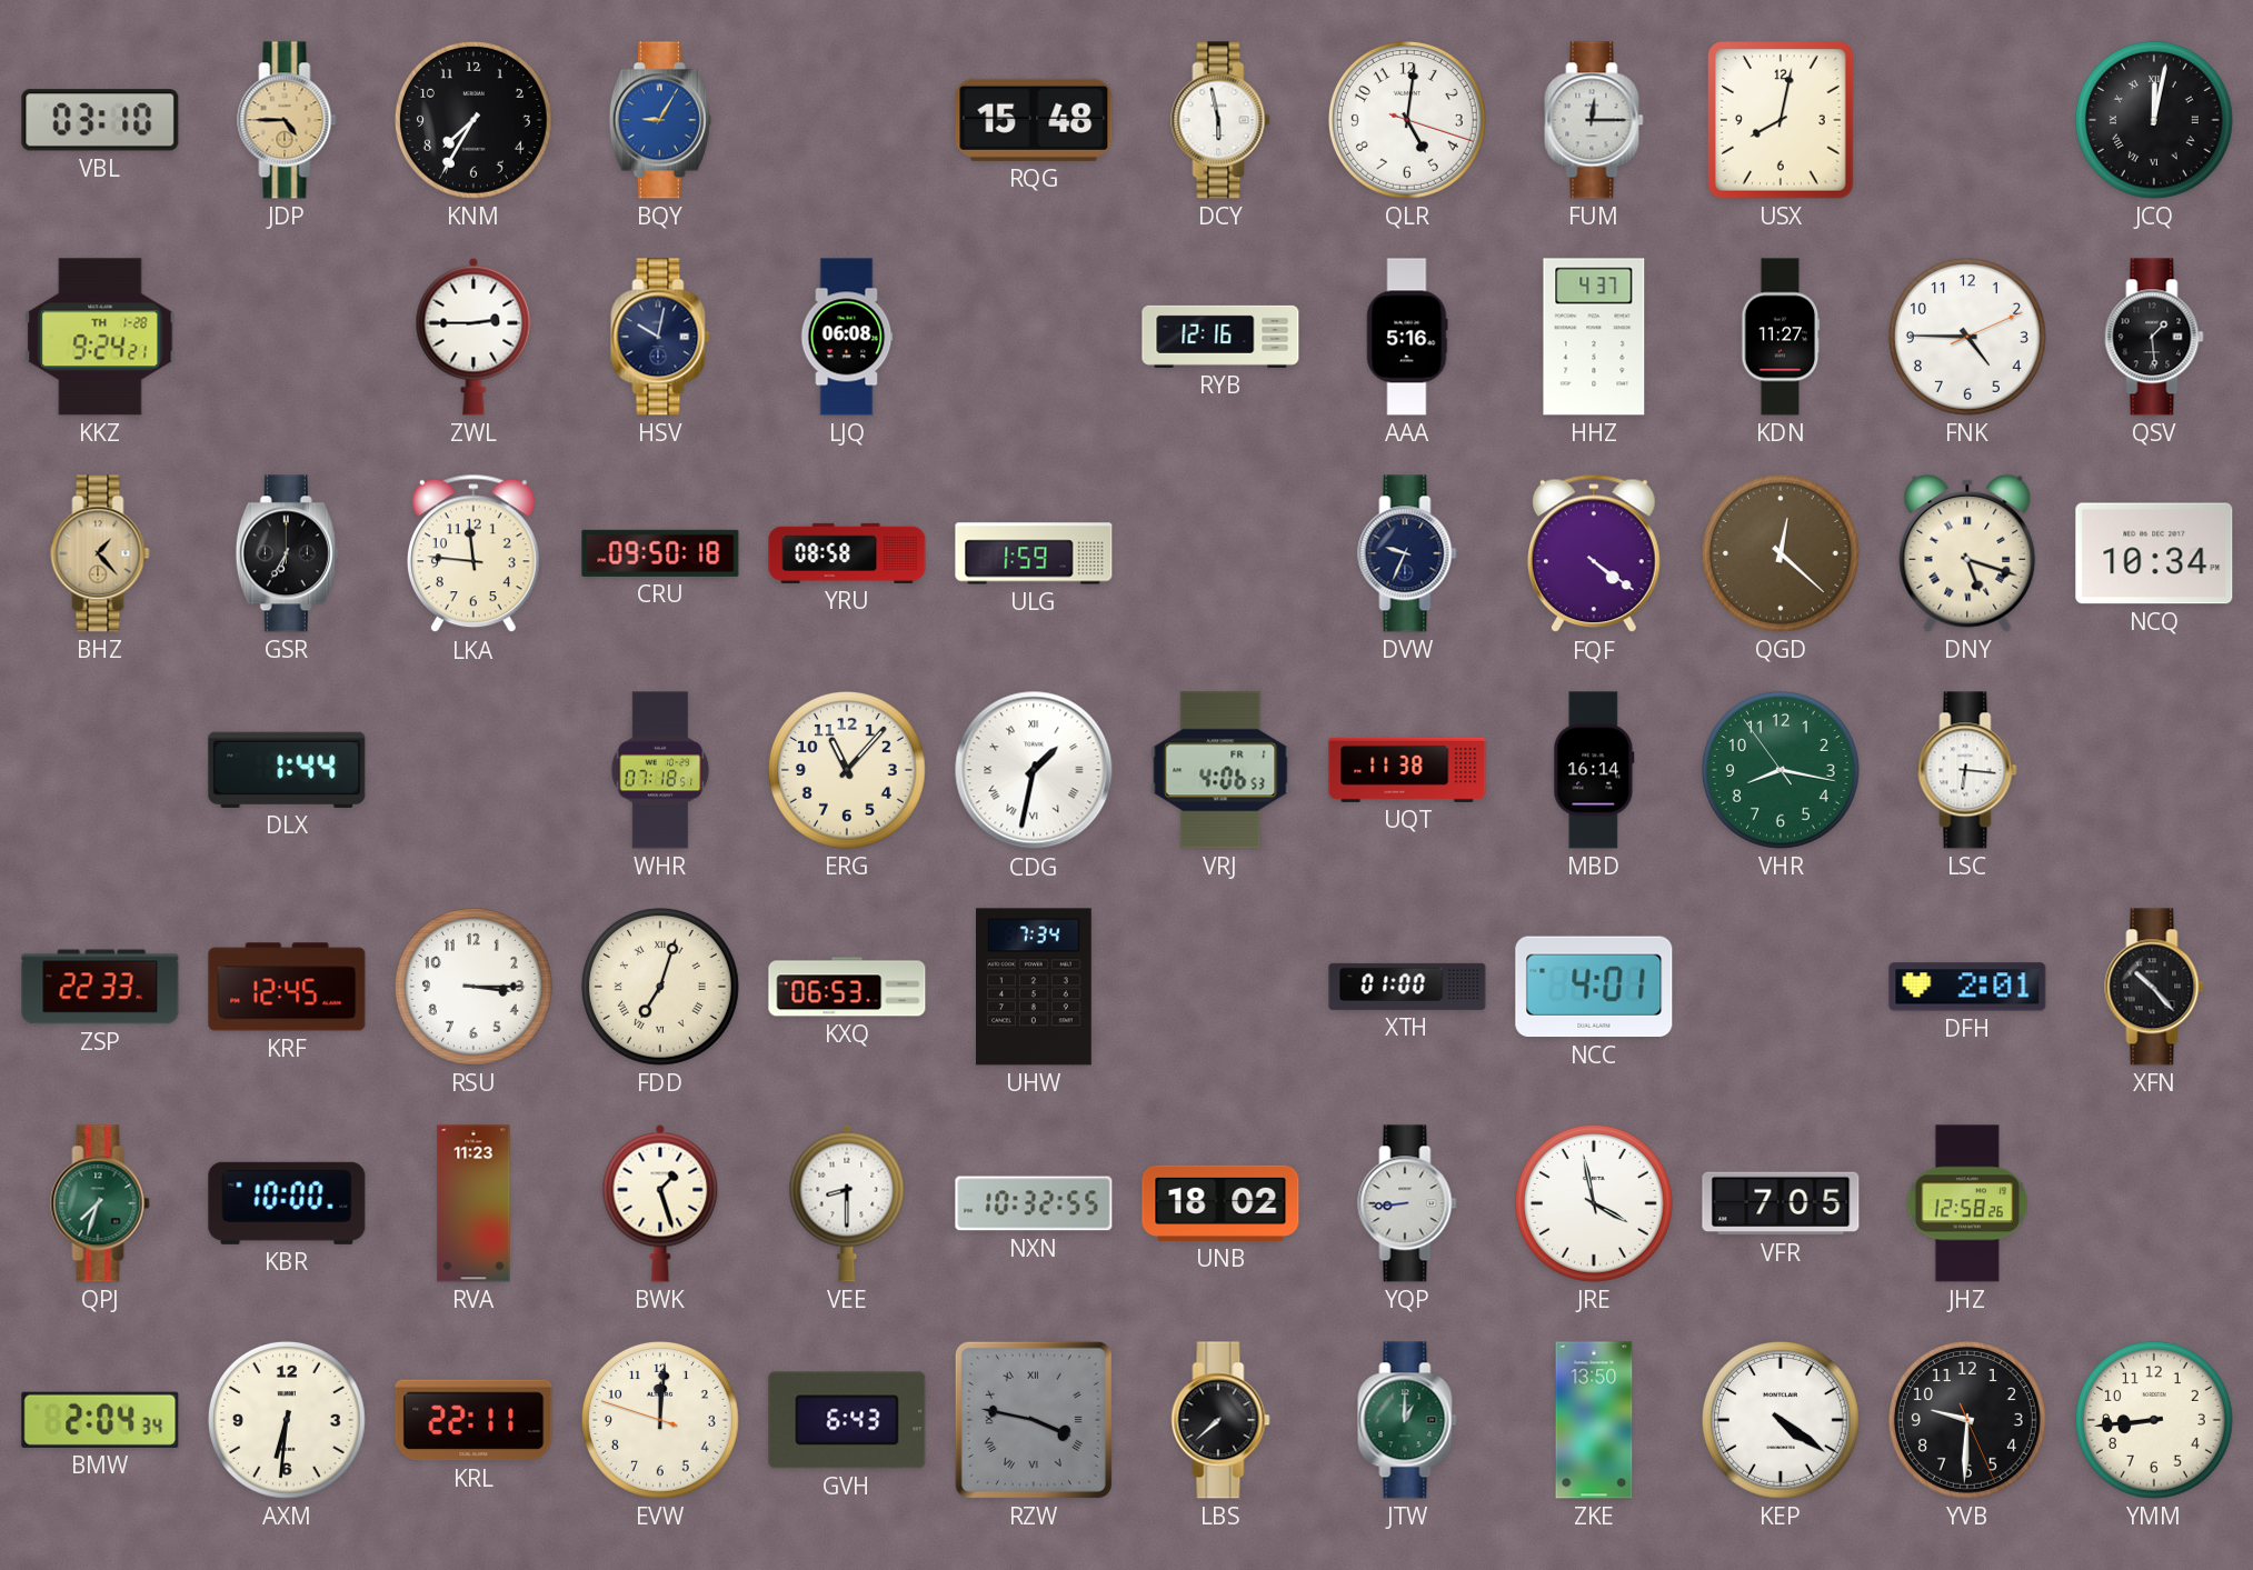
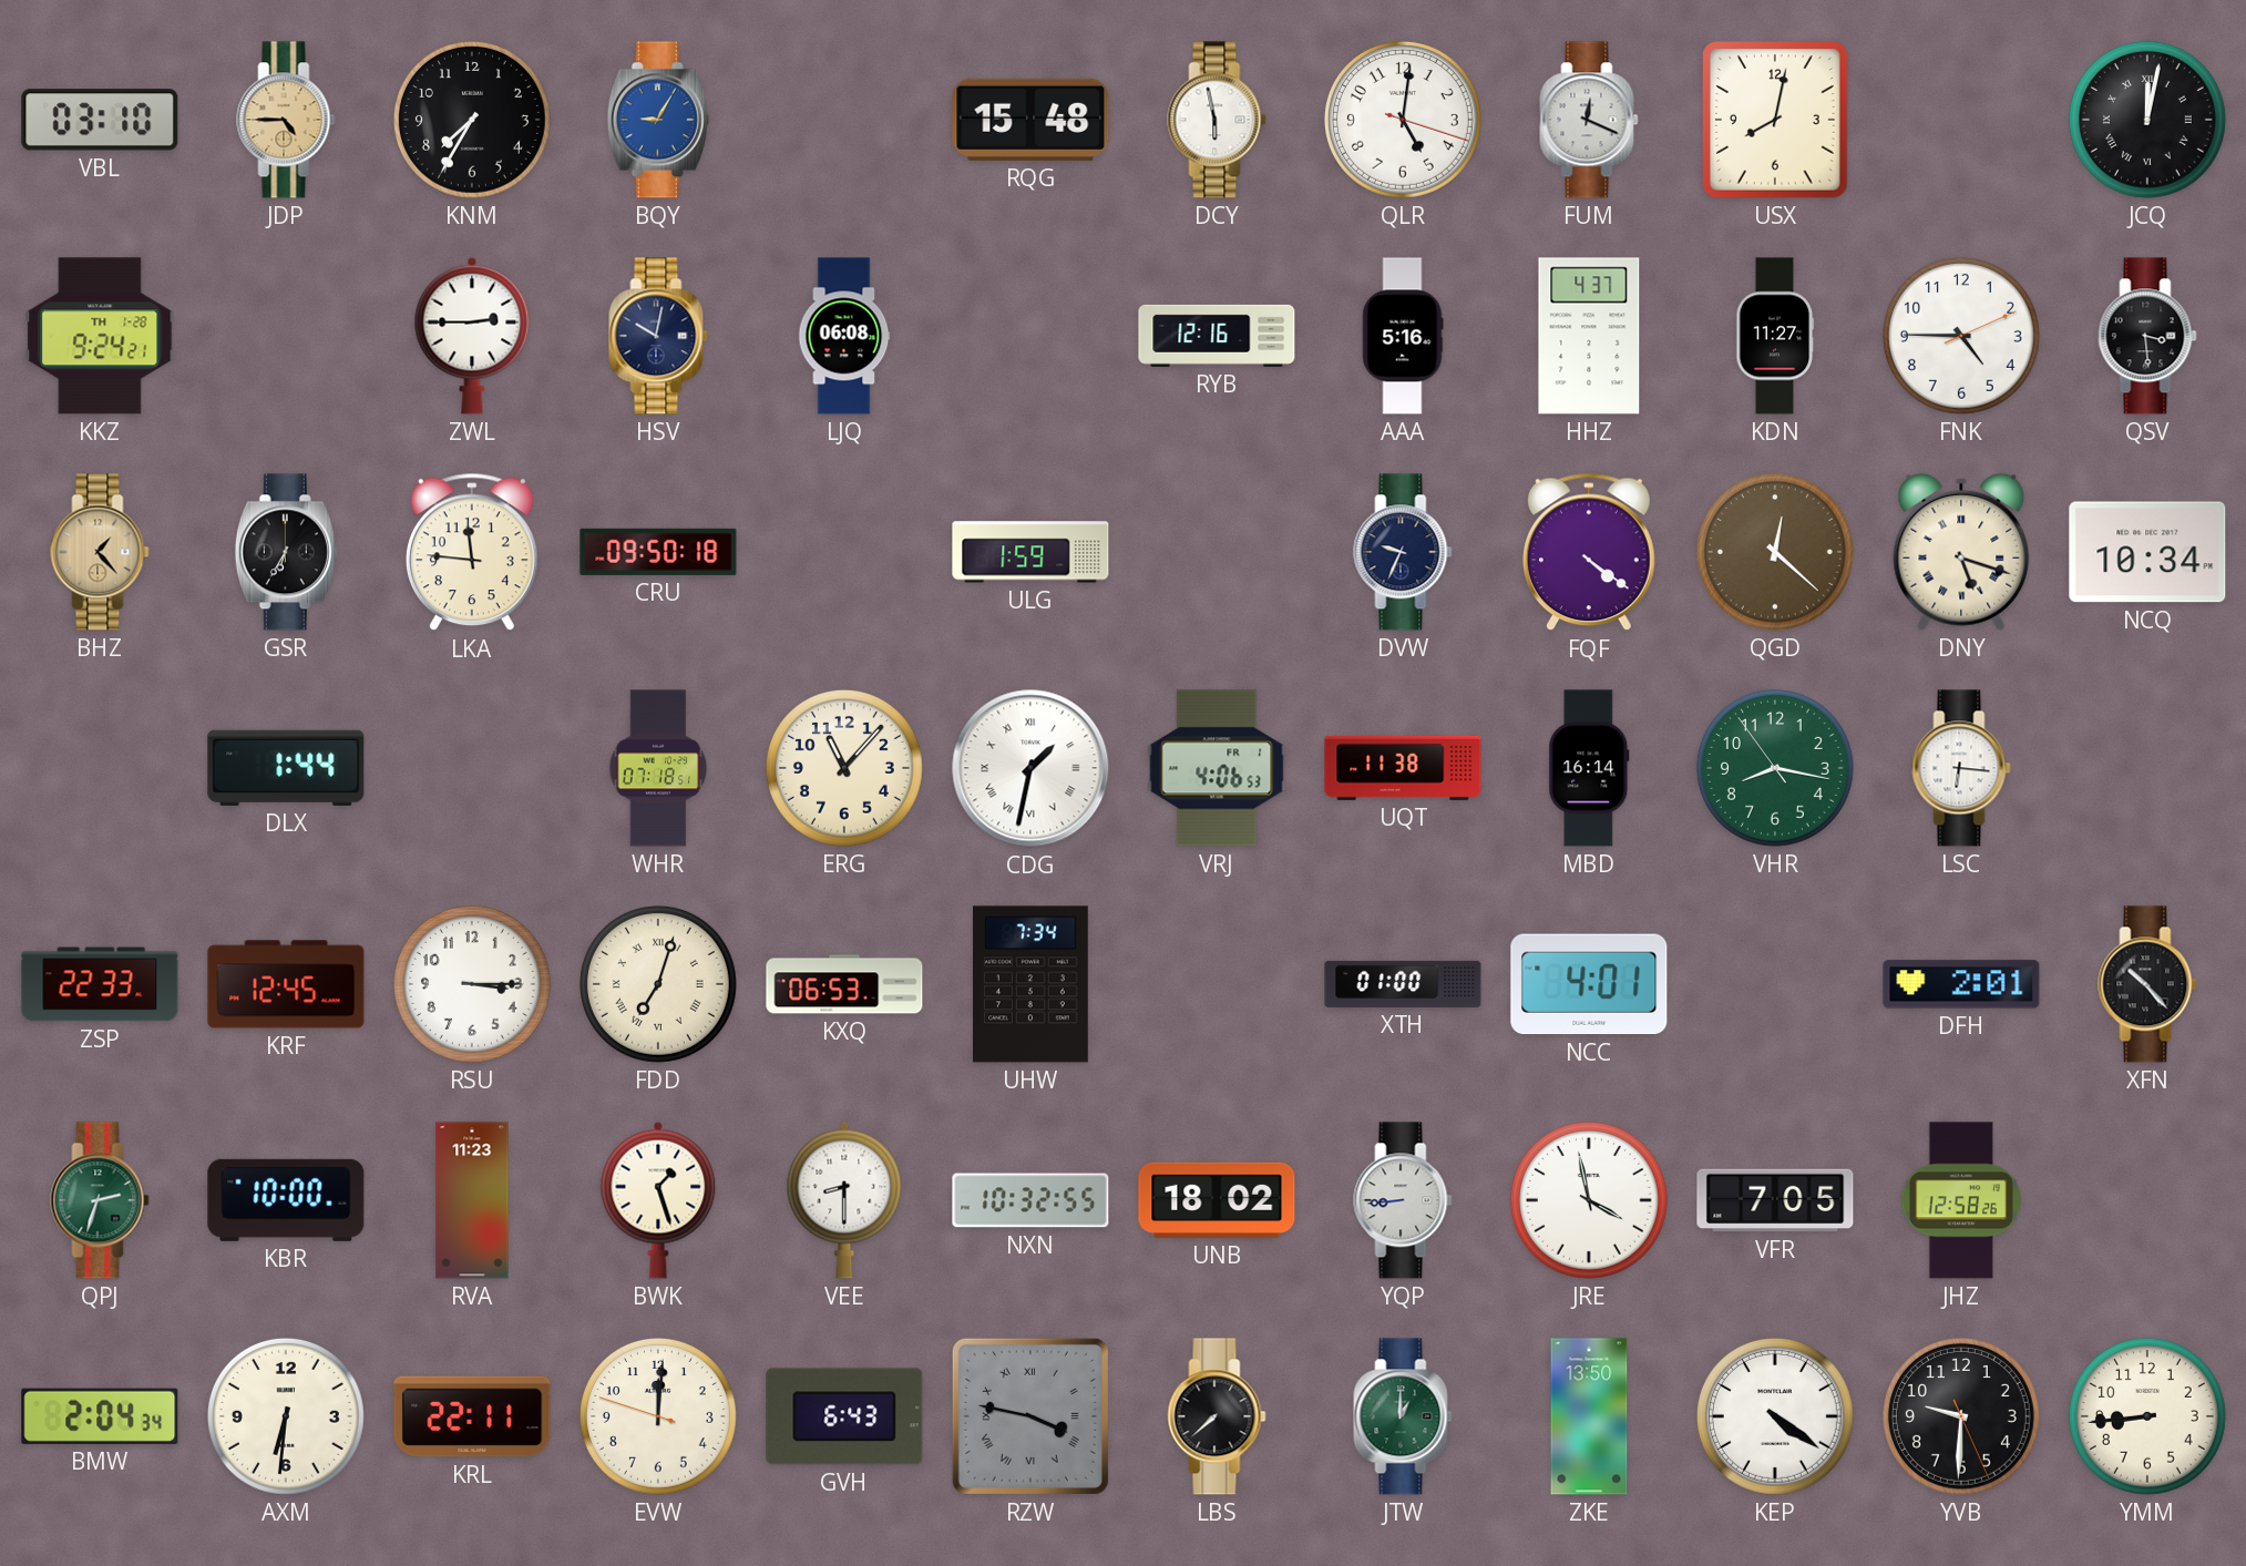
FUM: 12:15 -> 12:19
QSV: 1:29 -> 3:29
YRU: 08:58 -> none
QPJ: 7:33 -> 2:33
